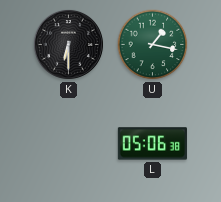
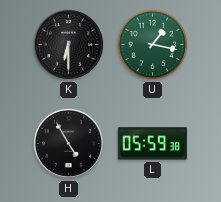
H: none -> 4:55
L: 05:06 -> 05:59
